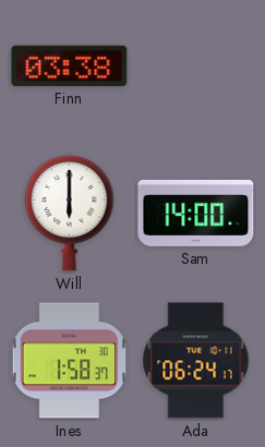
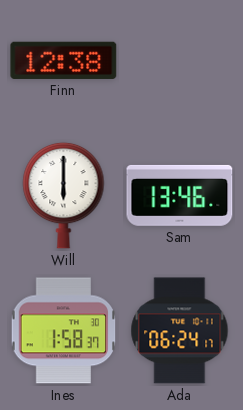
Finn: 03:38 -> 12:38
Sam: 14:00 -> 13:46
